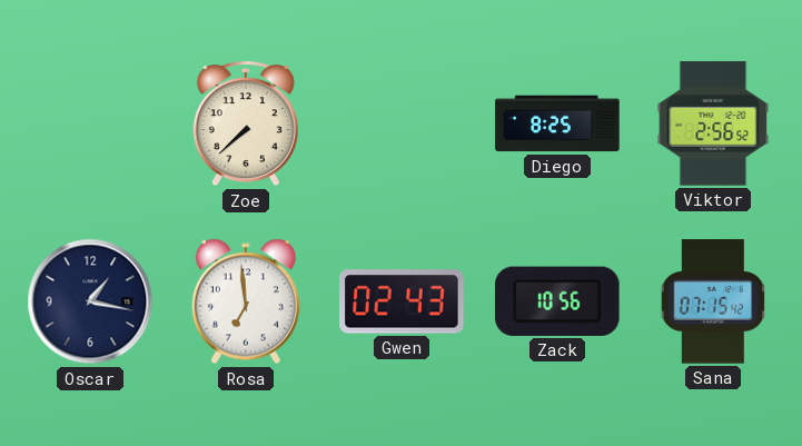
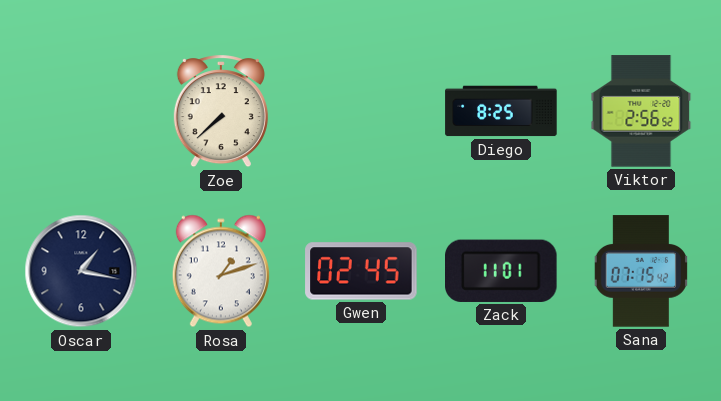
Rosa: 6:59 -> 1:12
Gwen: 02:43 -> 02:45
Zack: 10:56 -> 11:01
